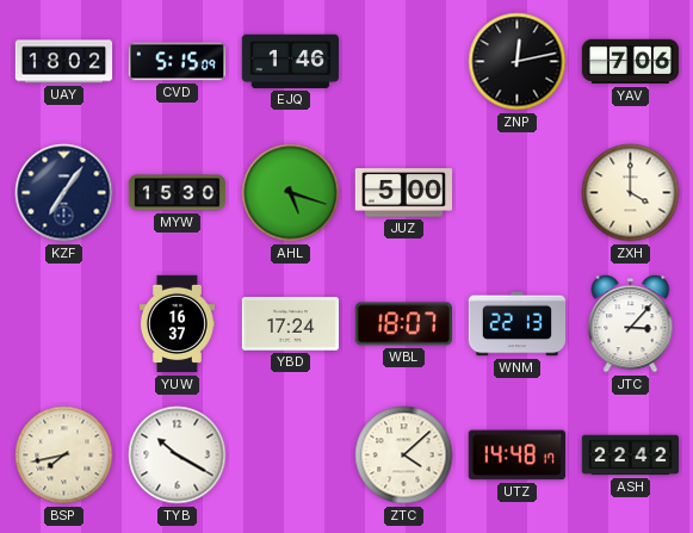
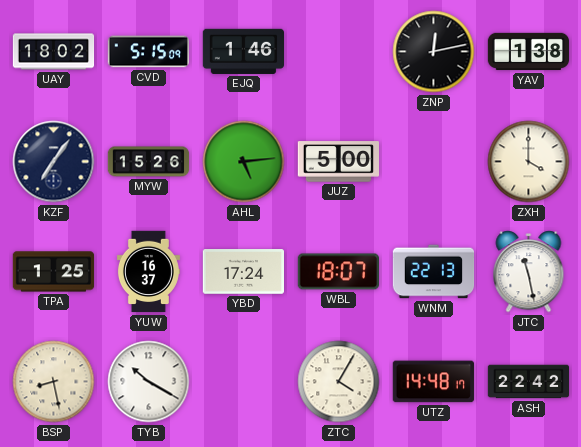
YAV: 7:06 -> 1:38
MYW: 15:30 -> 15:26
AHL: 5:18 -> 5:14
TPA: none -> 1:25
JTC: 3:07 -> 11:28
BSP: 7:43 -> 8:28
ZTC: 4:08 -> 4:05
